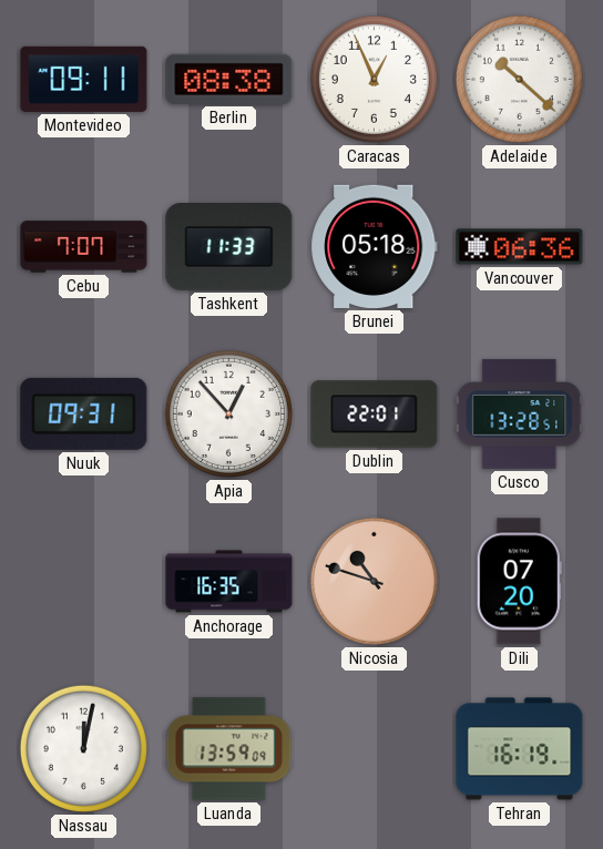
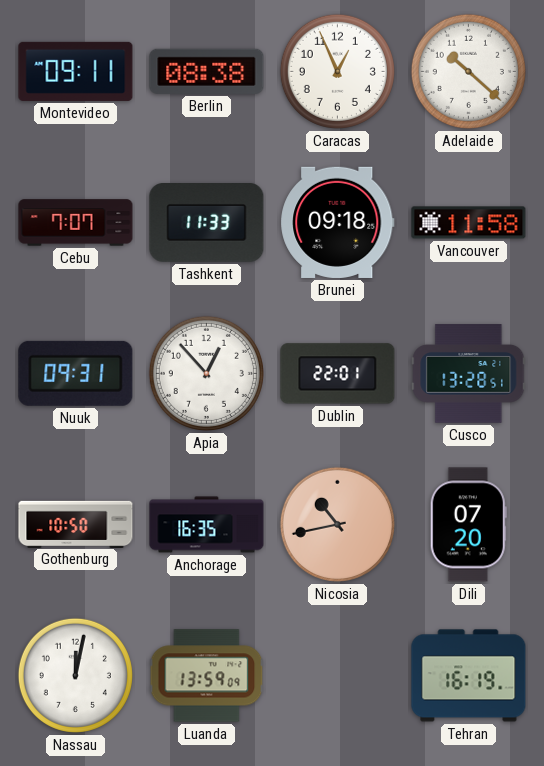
Brunei: 05:18 -> 09:18
Vancouver: 06:36 -> 11:58
Gothenburg: none -> 10:50
Nicosia: 10:48 -> 10:43
